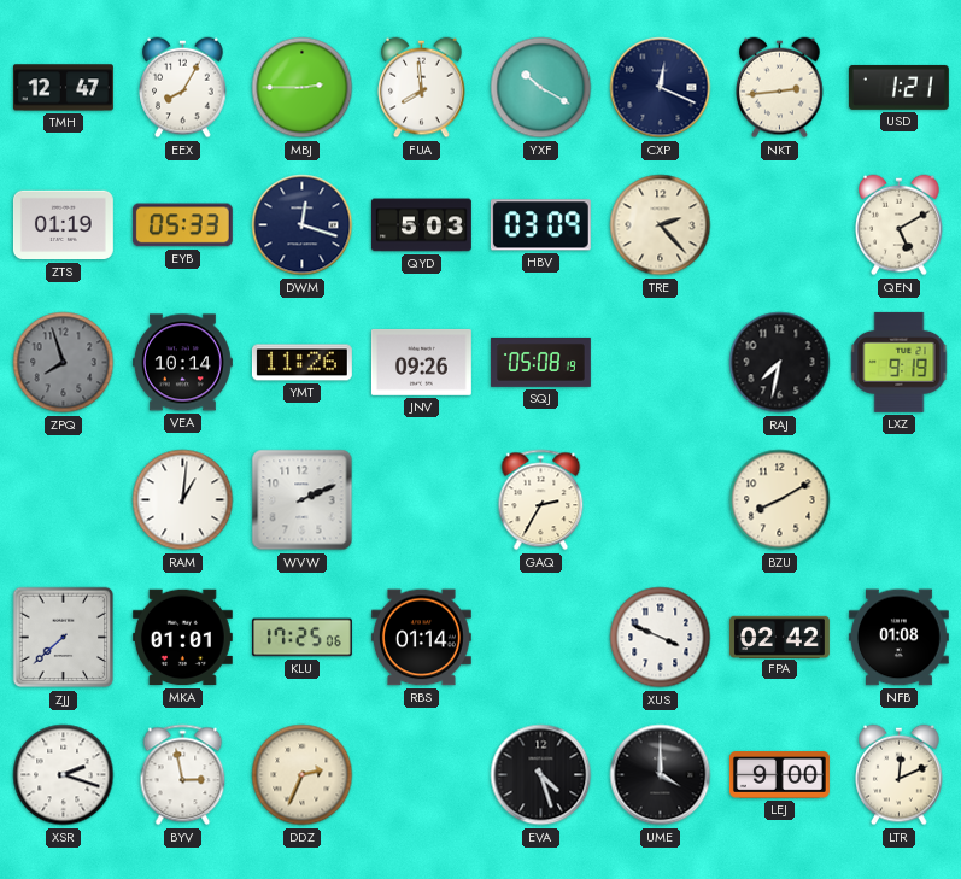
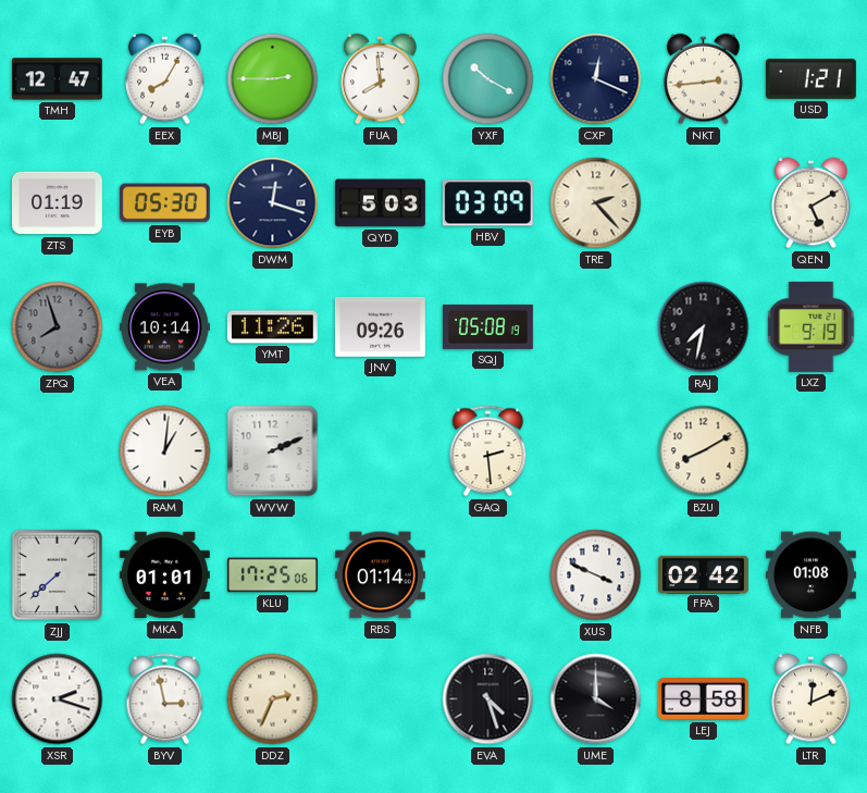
EYB: 05:33 -> 05:30
GAQ: 2:35 -> 2:29
LEJ: 9:00 -> 8:58
